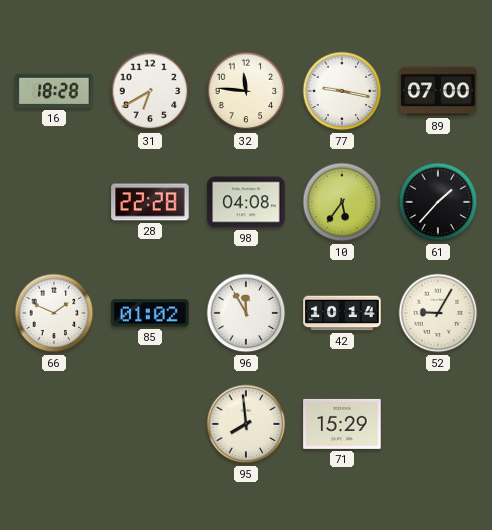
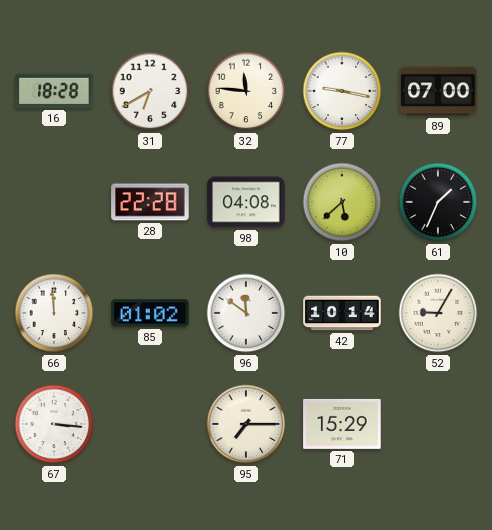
10: 5:36 -> 5:38
61: 1:37 -> 1:34
66: 1:49 -> 11:59
96: 11:55 -> 11:51
67: none -> 3:16
95: 7:59 -> 7:15
